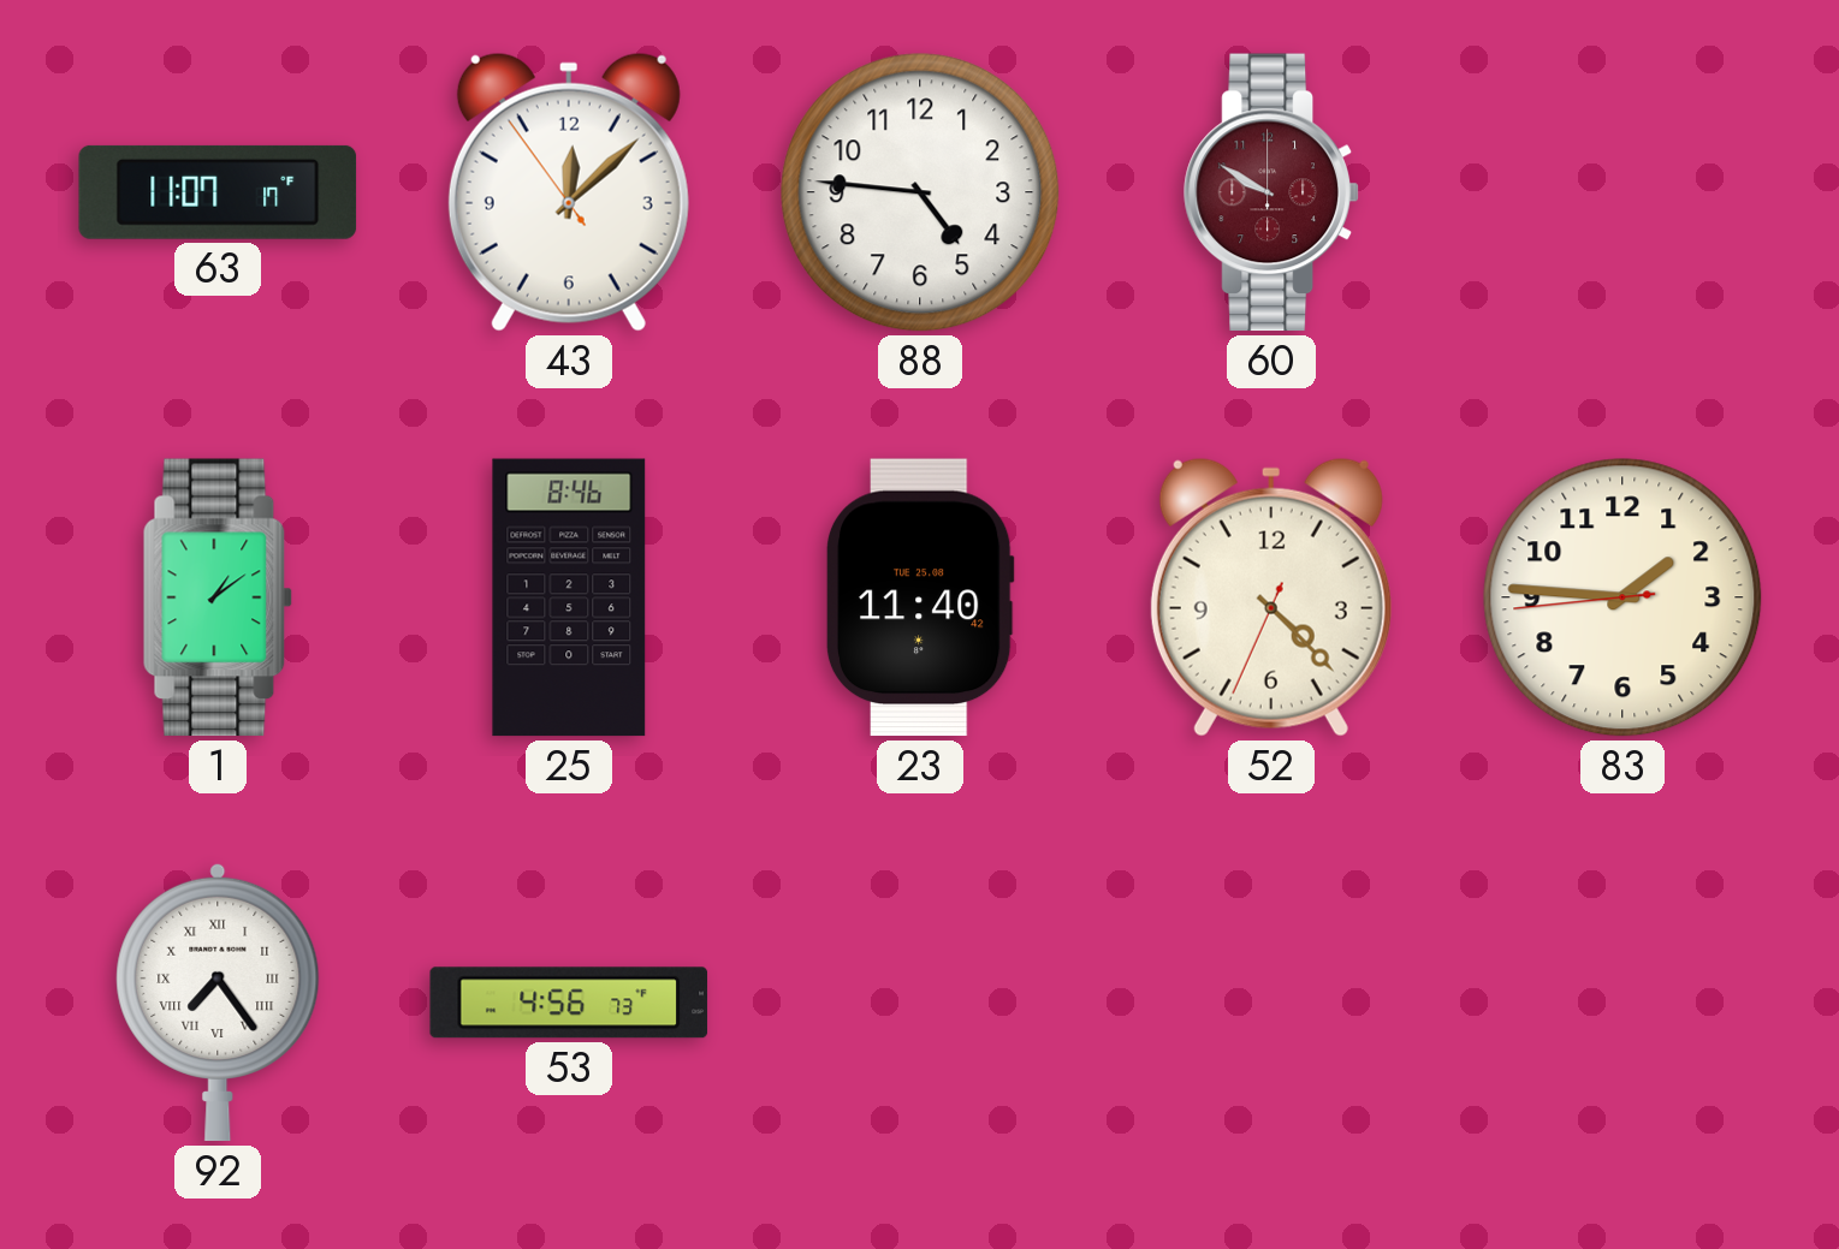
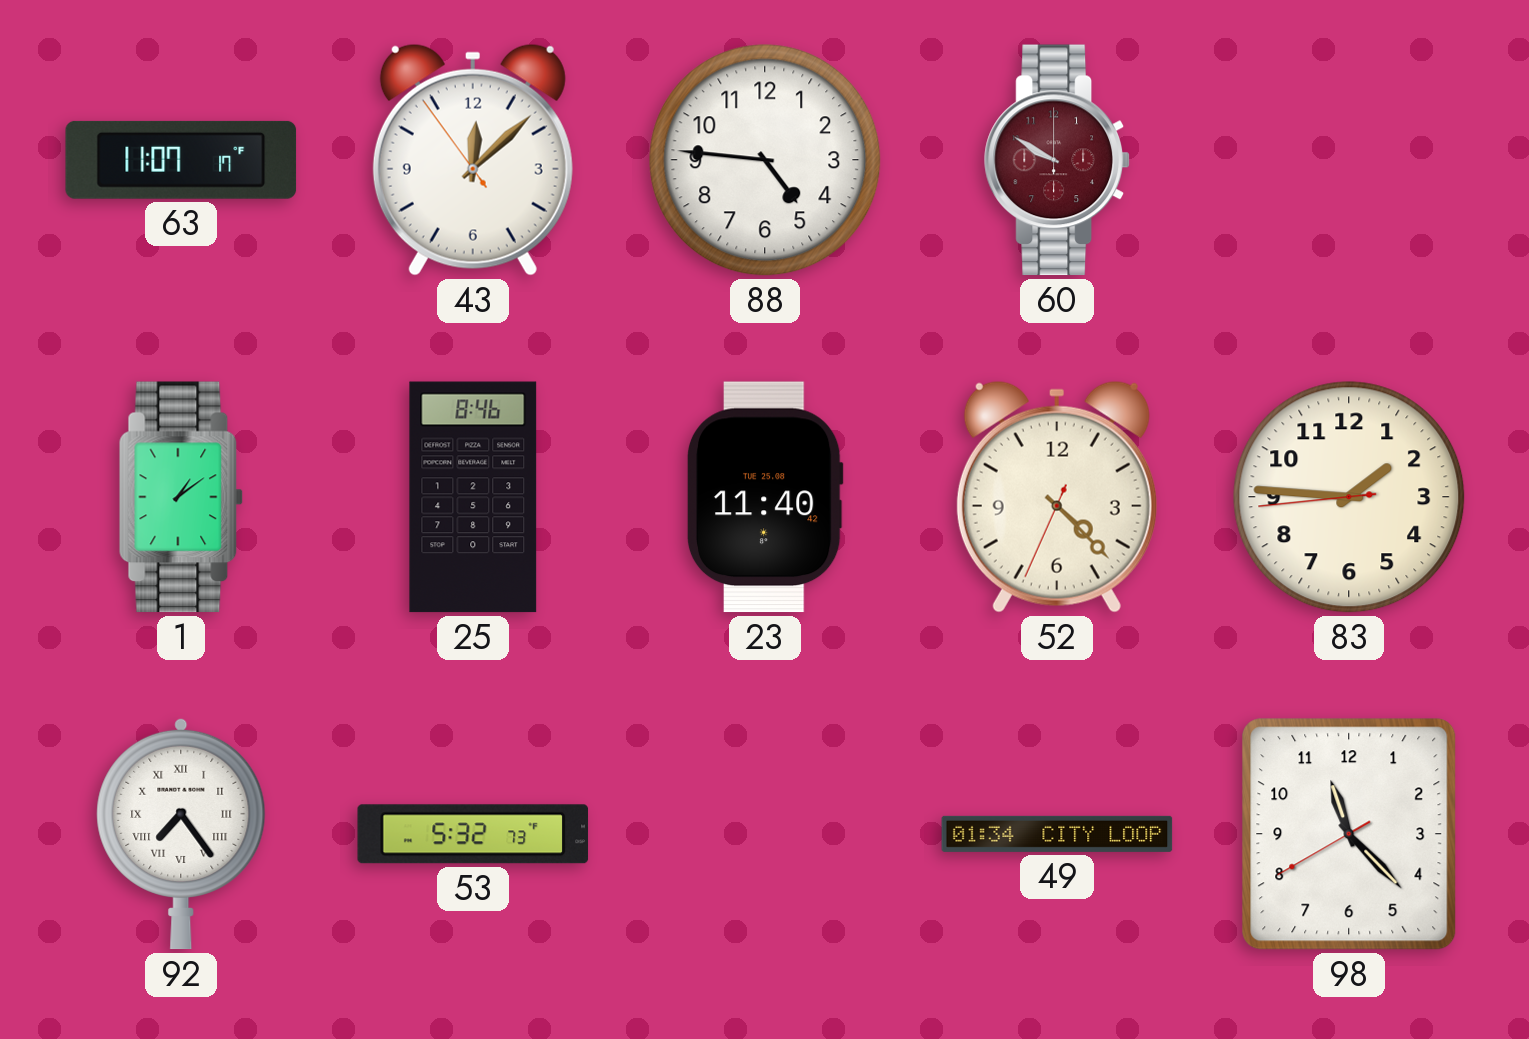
53: 4:56 -> 5:32
49: none -> 01:34
98: none -> 11:22
